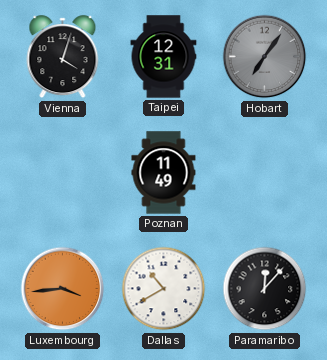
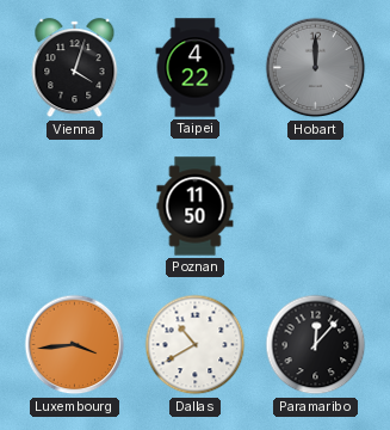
Taipei: 12:31 -> 4:22
Hobart: 7:06 -> 12:00
Poznan: 11:49 -> 11:50
